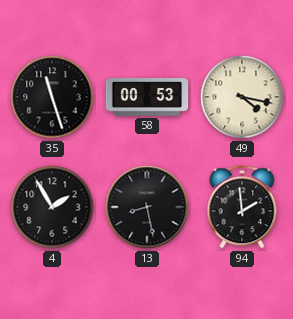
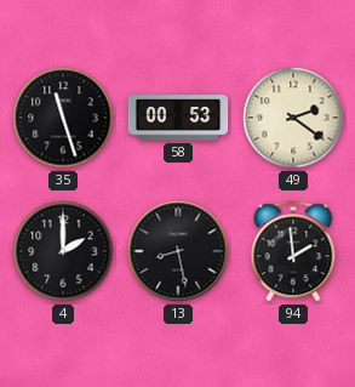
49: 4:17 -> 2:21
4: 1:55 -> 2:00
